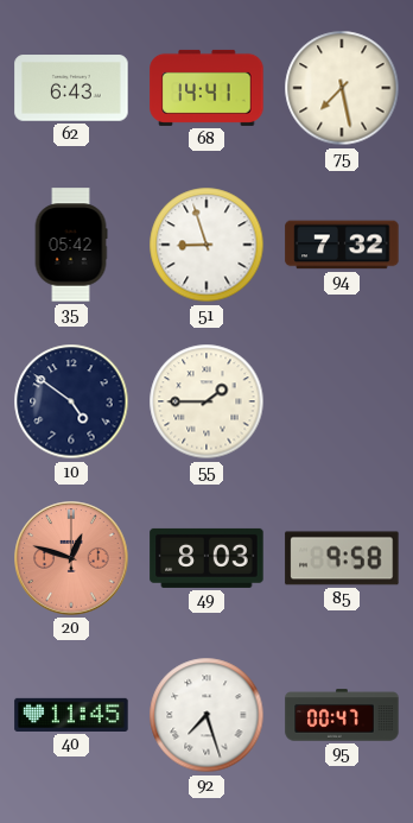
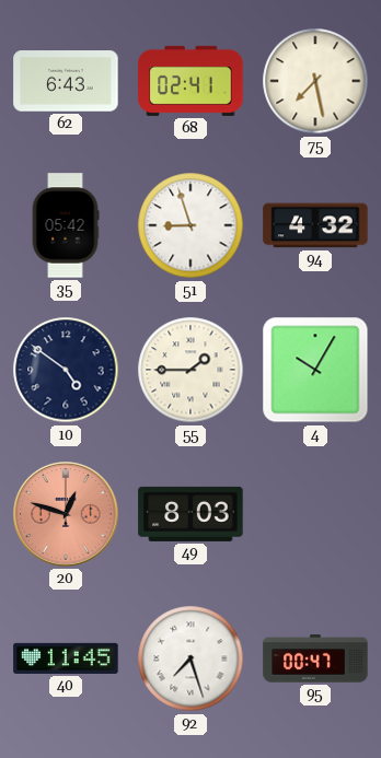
68: 14:41 -> 02:41
94: 7:32 -> 4:32
4: none -> 10:05
85: 9:58 -> none
